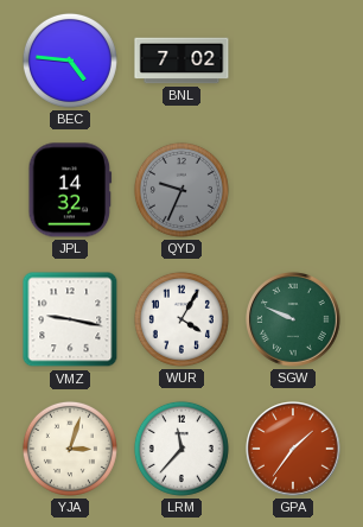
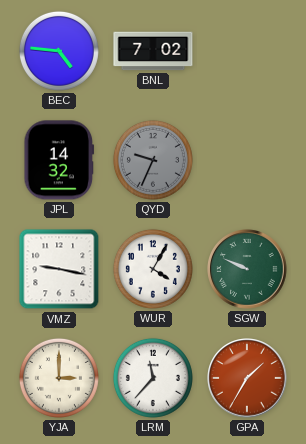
YJA: 3:03 -> 3:00
GPA: 1:36 -> 1:35
